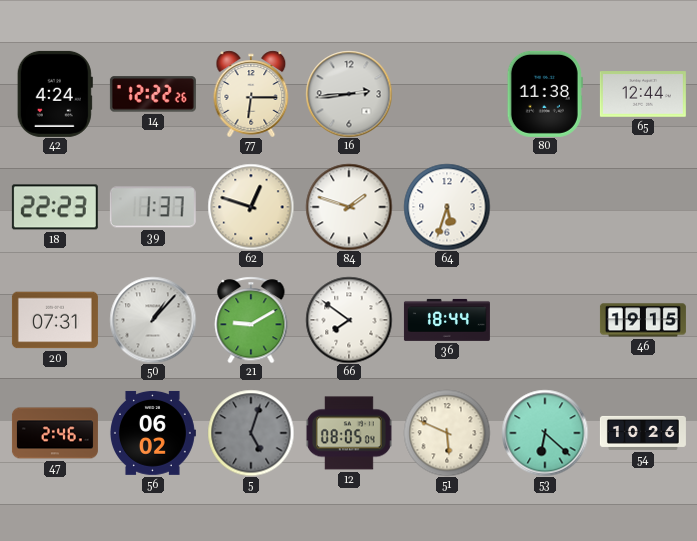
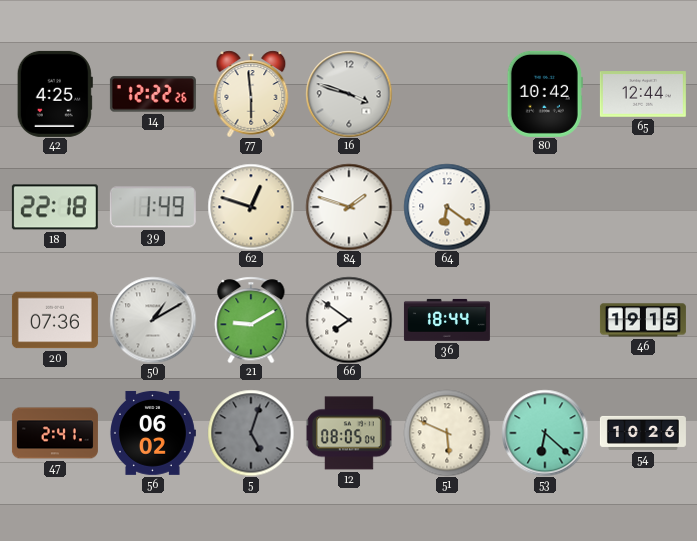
42: 4:24 -> 4:25
77: 6:15 -> 5:59
16: 2:44 -> 3:48
80: 11:38 -> 10:42
18: 22:23 -> 22:18
39: 1:37 -> 1:49
64: 5:33 -> 6:21
20: 07:31 -> 07:36
50: 1:07 -> 1:10
47: 2:46 -> 2:41
